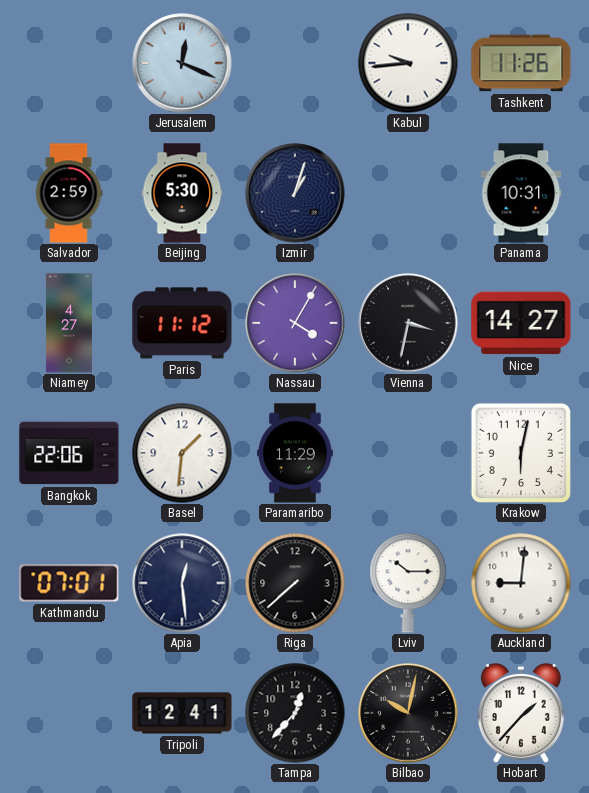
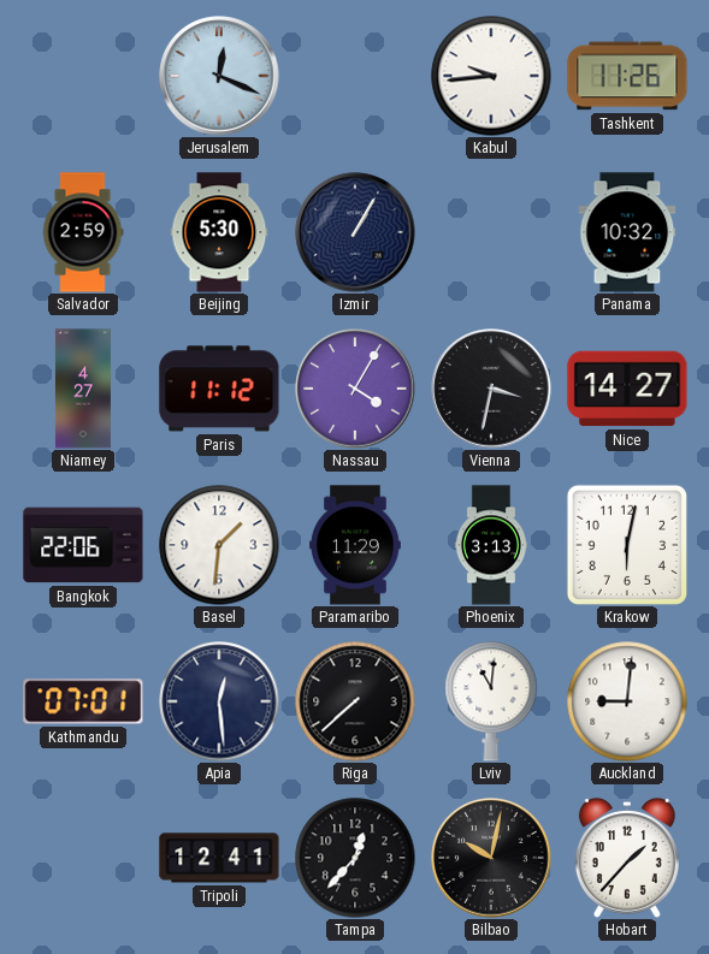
Izmir: 1:03 -> 1:05
Panama: 10:31 -> 10:32
Phoenix: none -> 3:13
Lviv: 10:15 -> 11:01
